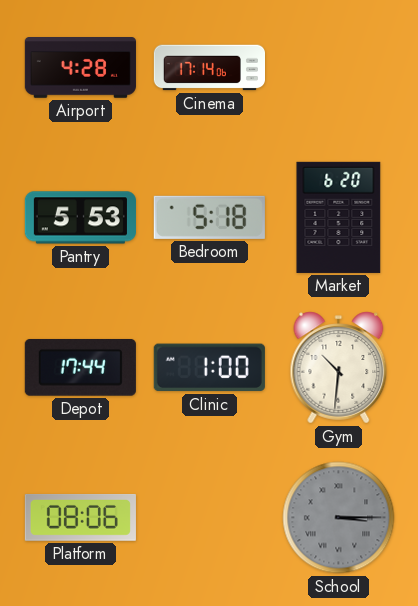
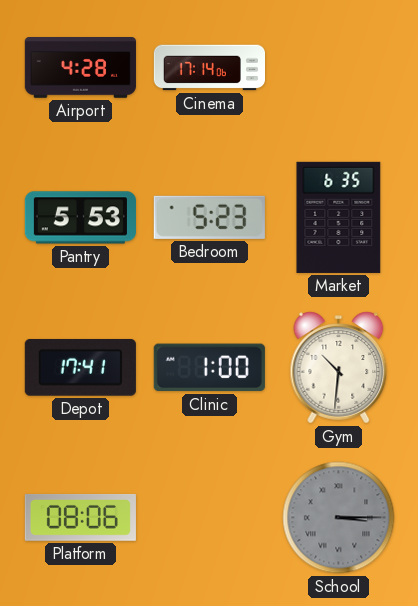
Bedroom: 5:18 -> 5:23
Market: 6:20 -> 6:35
Depot: 17:44 -> 17:41
